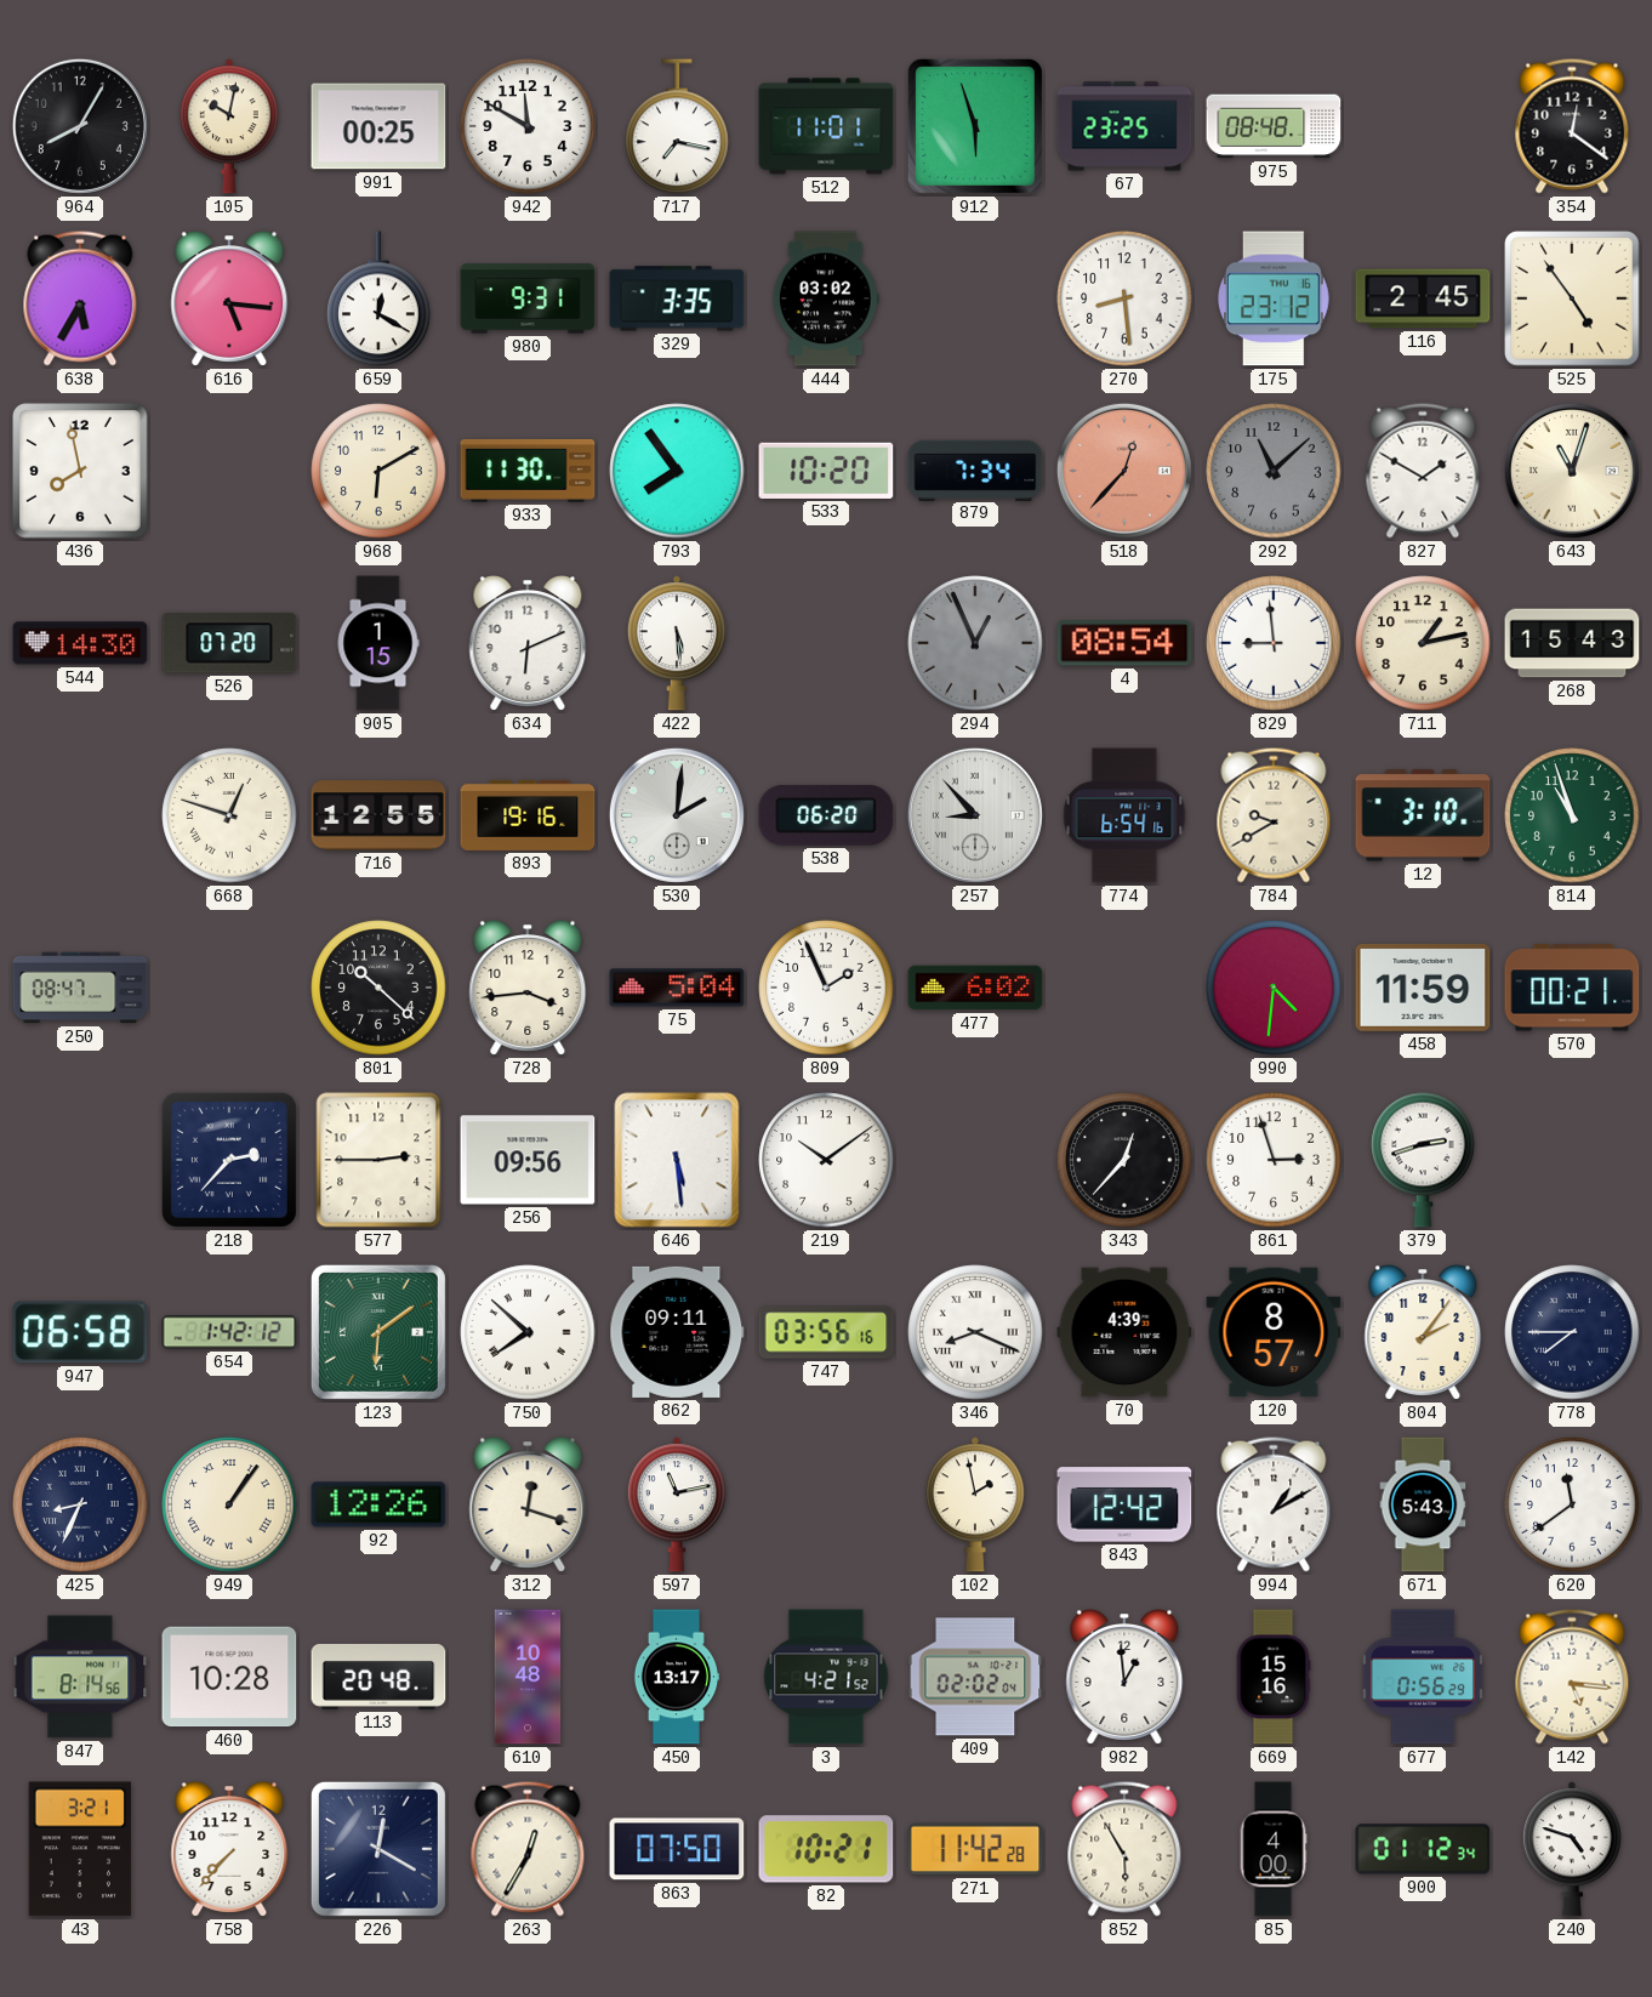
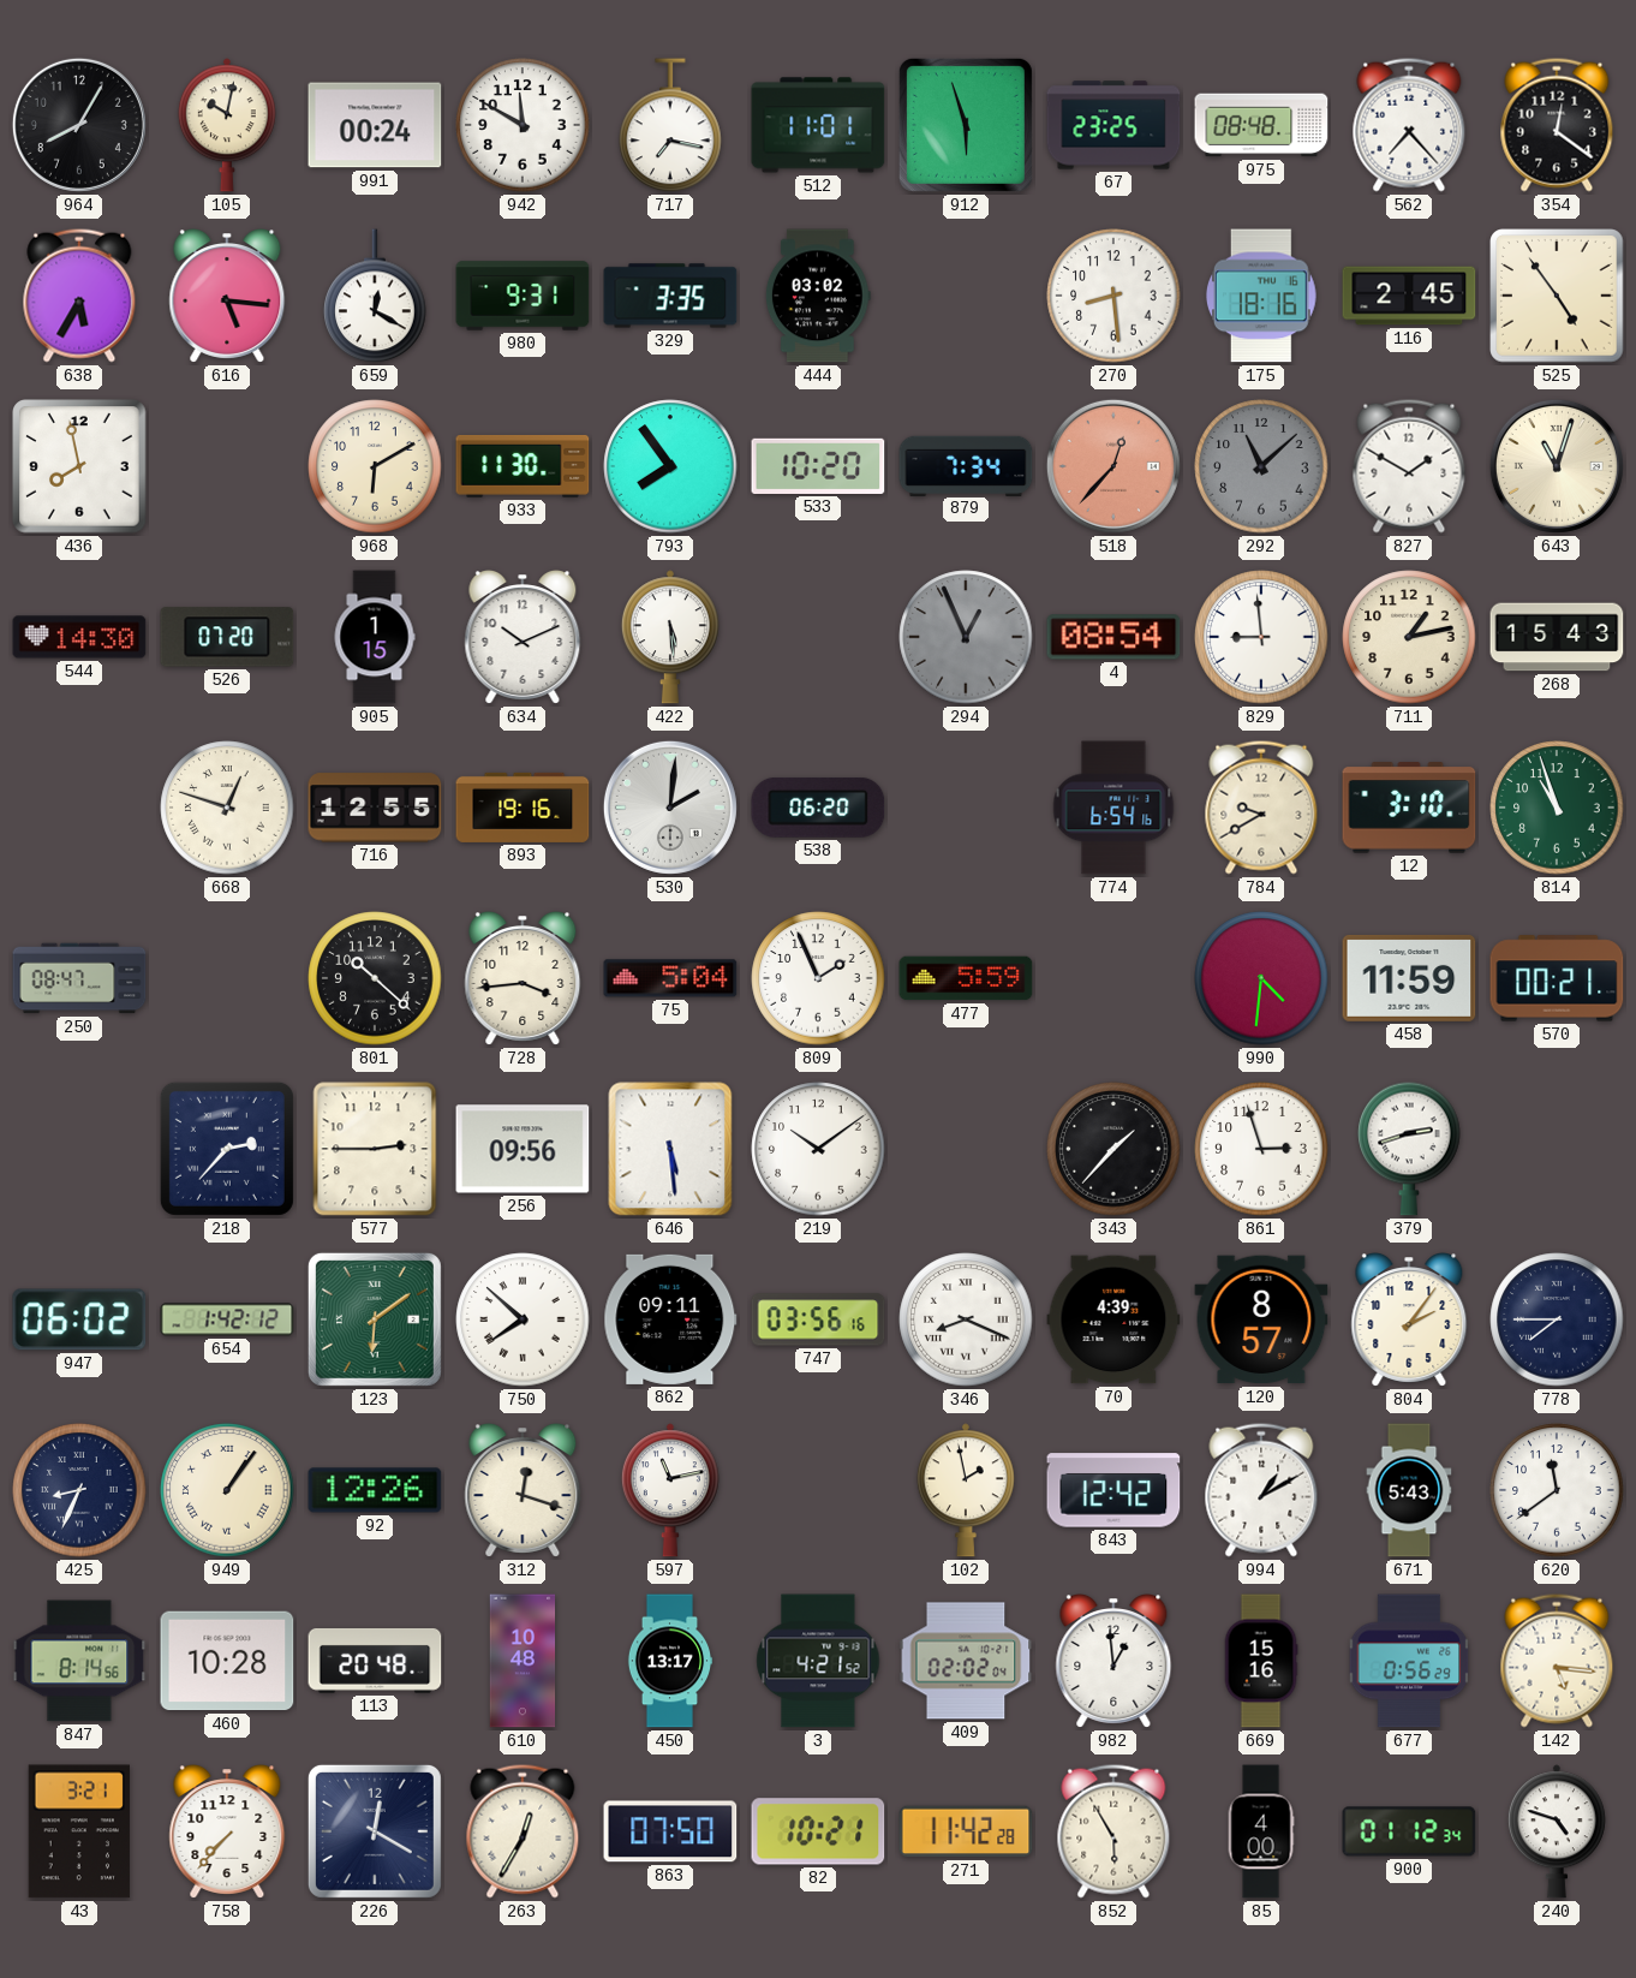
991: 00:25 -> 00:24
562: none -> 7:23
175: 23:12 -> 18:16
634: 6:11 -> 10:11
257: 8:53 -> none
477: 6:02 -> 5:59
343: 12:37 -> 1:37
947: 06:58 -> 06:02
